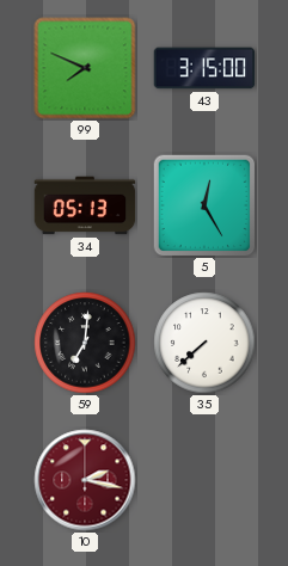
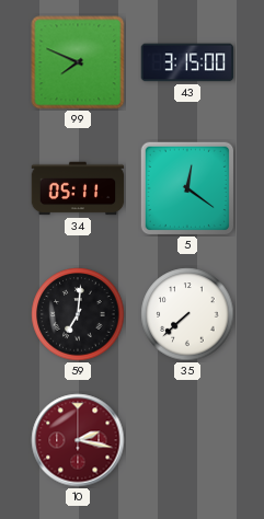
34: 05:13 -> 05:11
5: 12:25 -> 12:21
